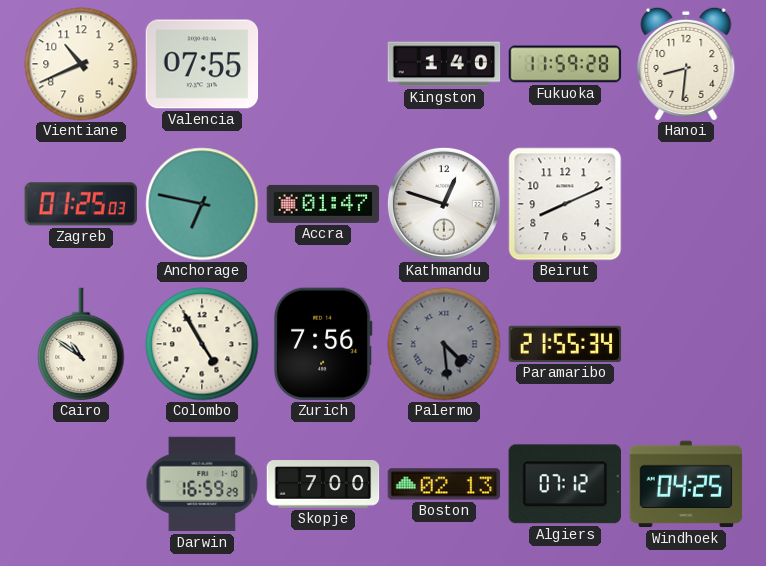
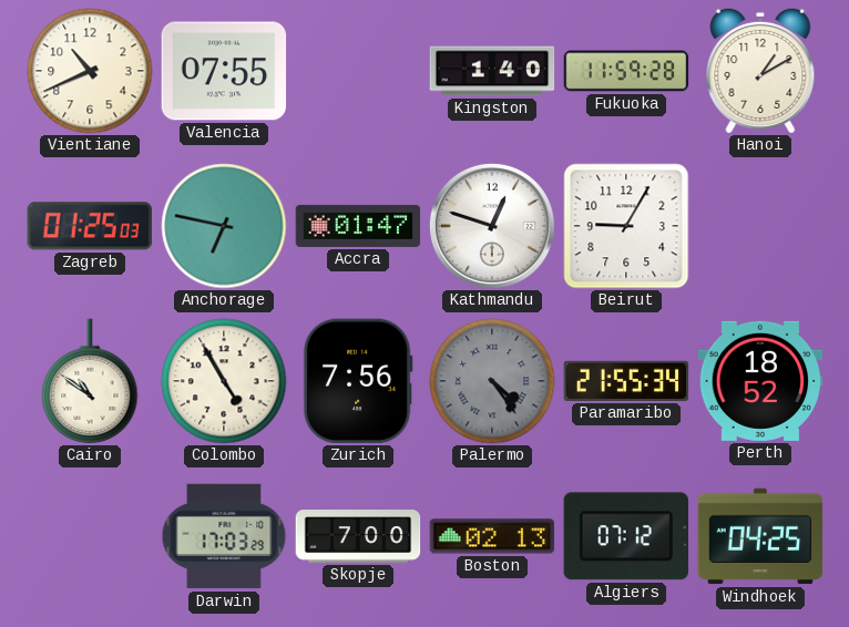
Hanoi: 8:31 -> 1:10
Beirut: 8:11 -> 9:05
Palermo: 4:29 -> 4:24
Perth: none -> 18:52
Darwin: 16:59 -> 17:03
